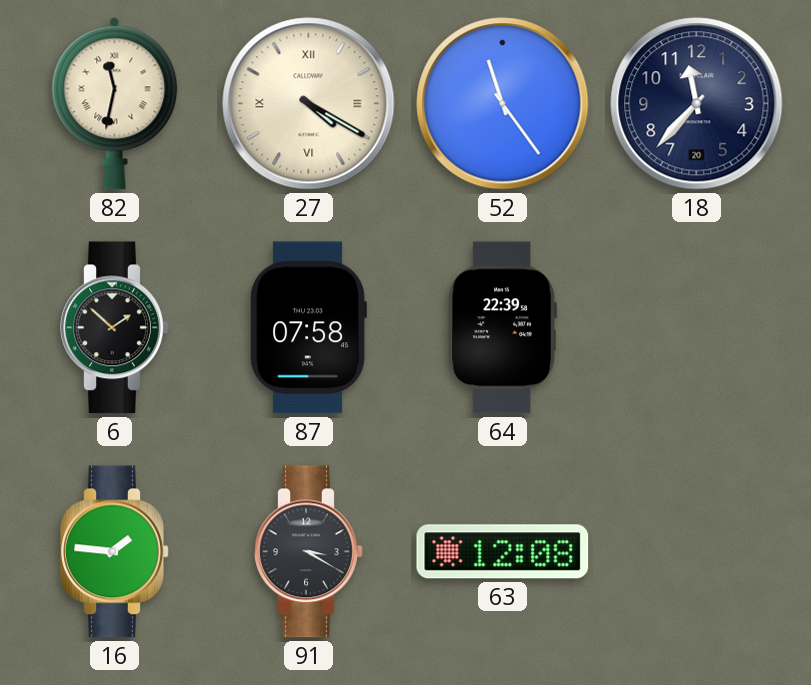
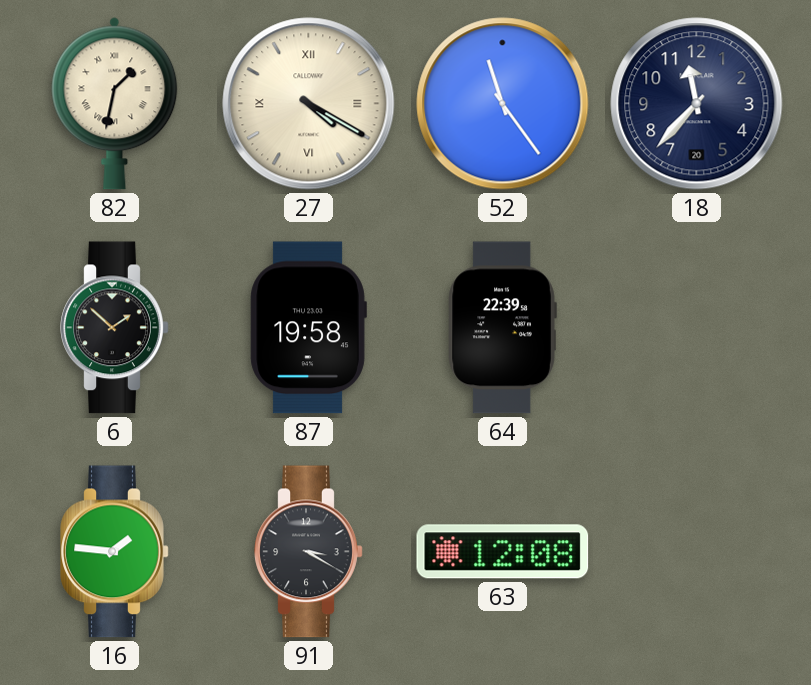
82: 11:32 -> 1:32
87: 07:58 -> 19:58
